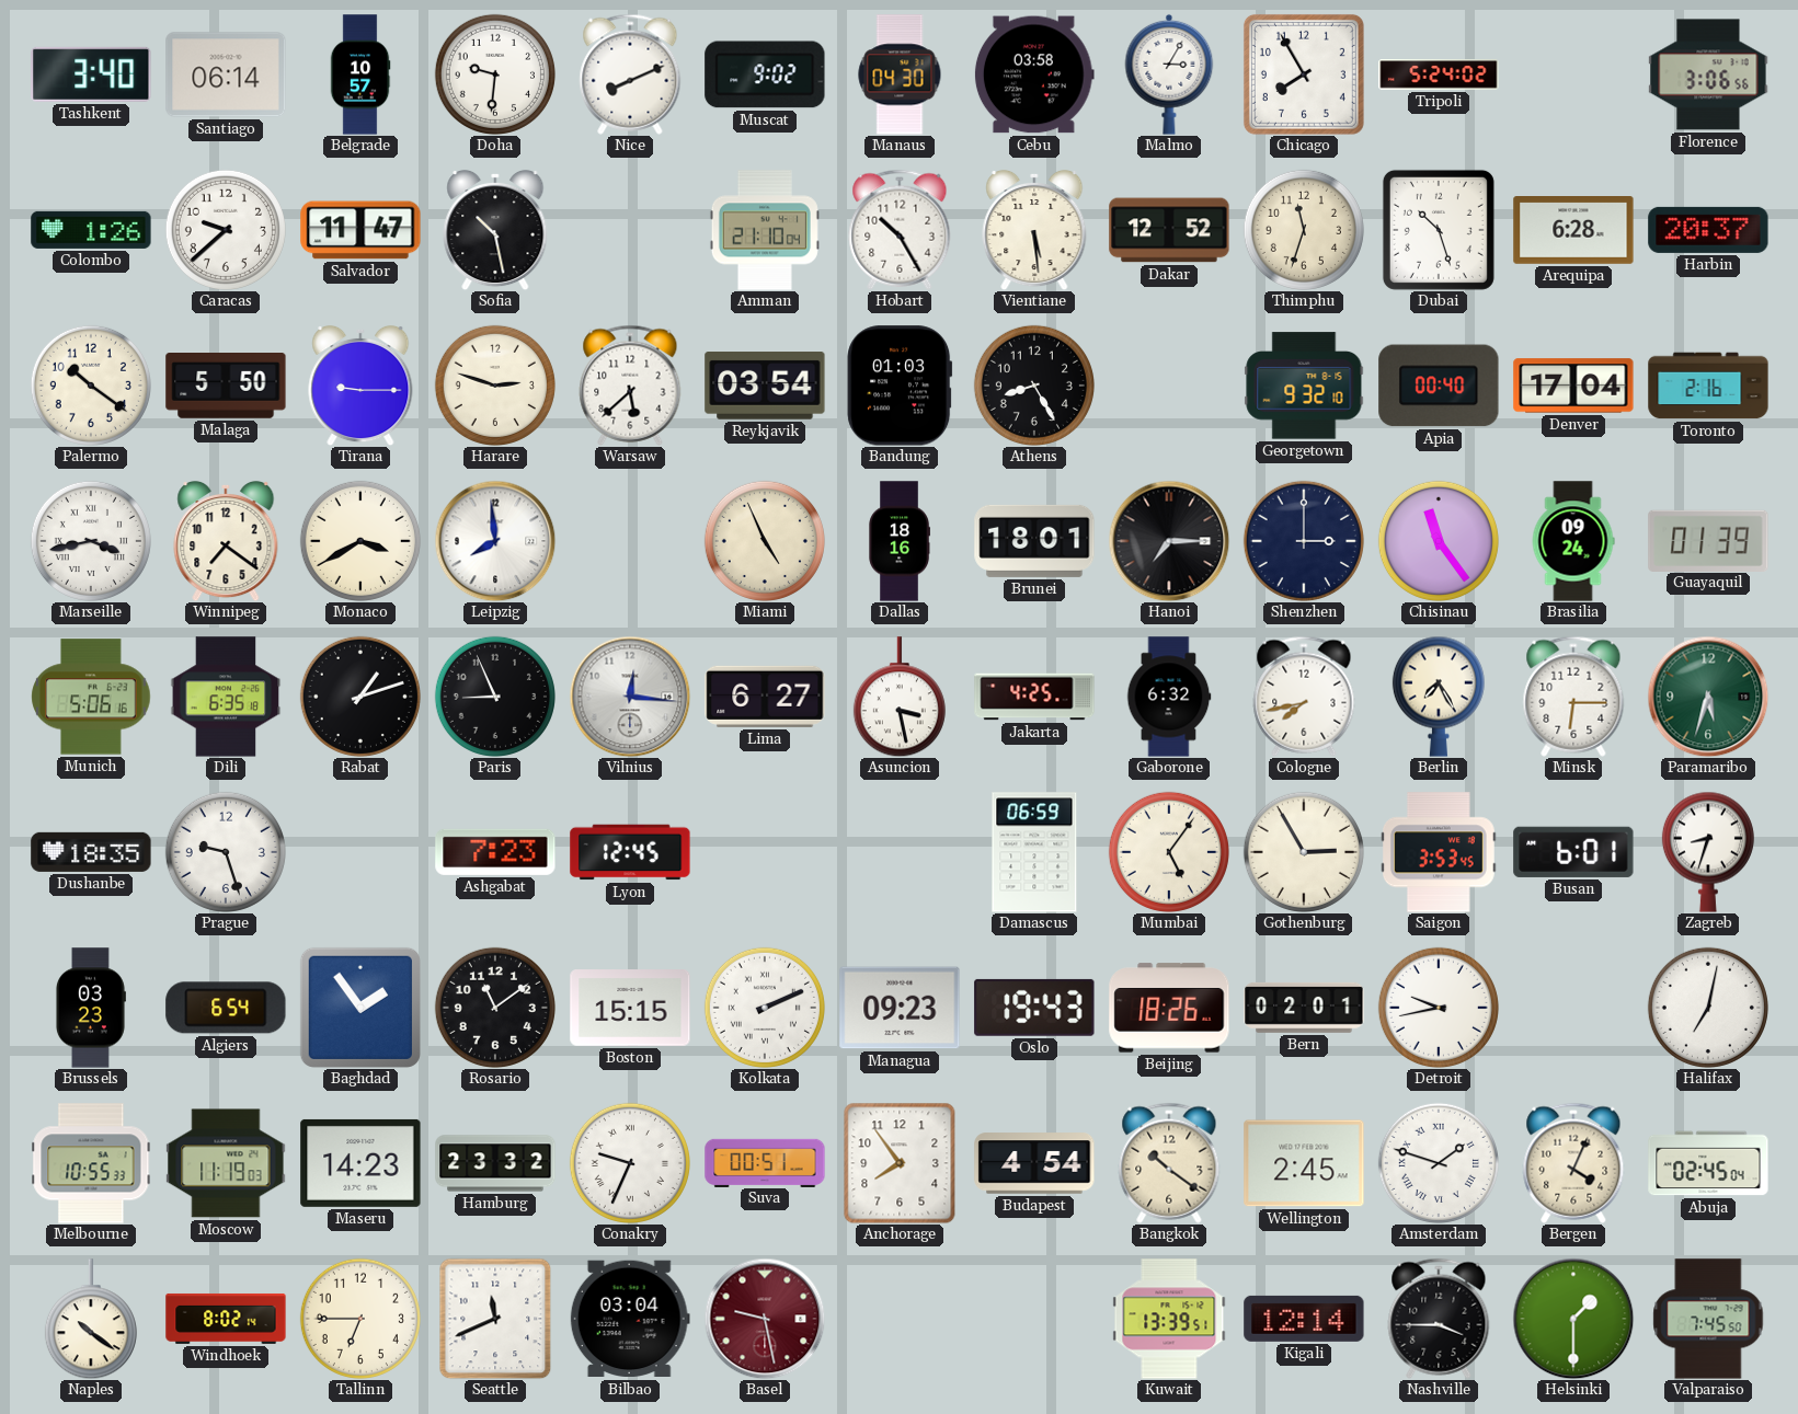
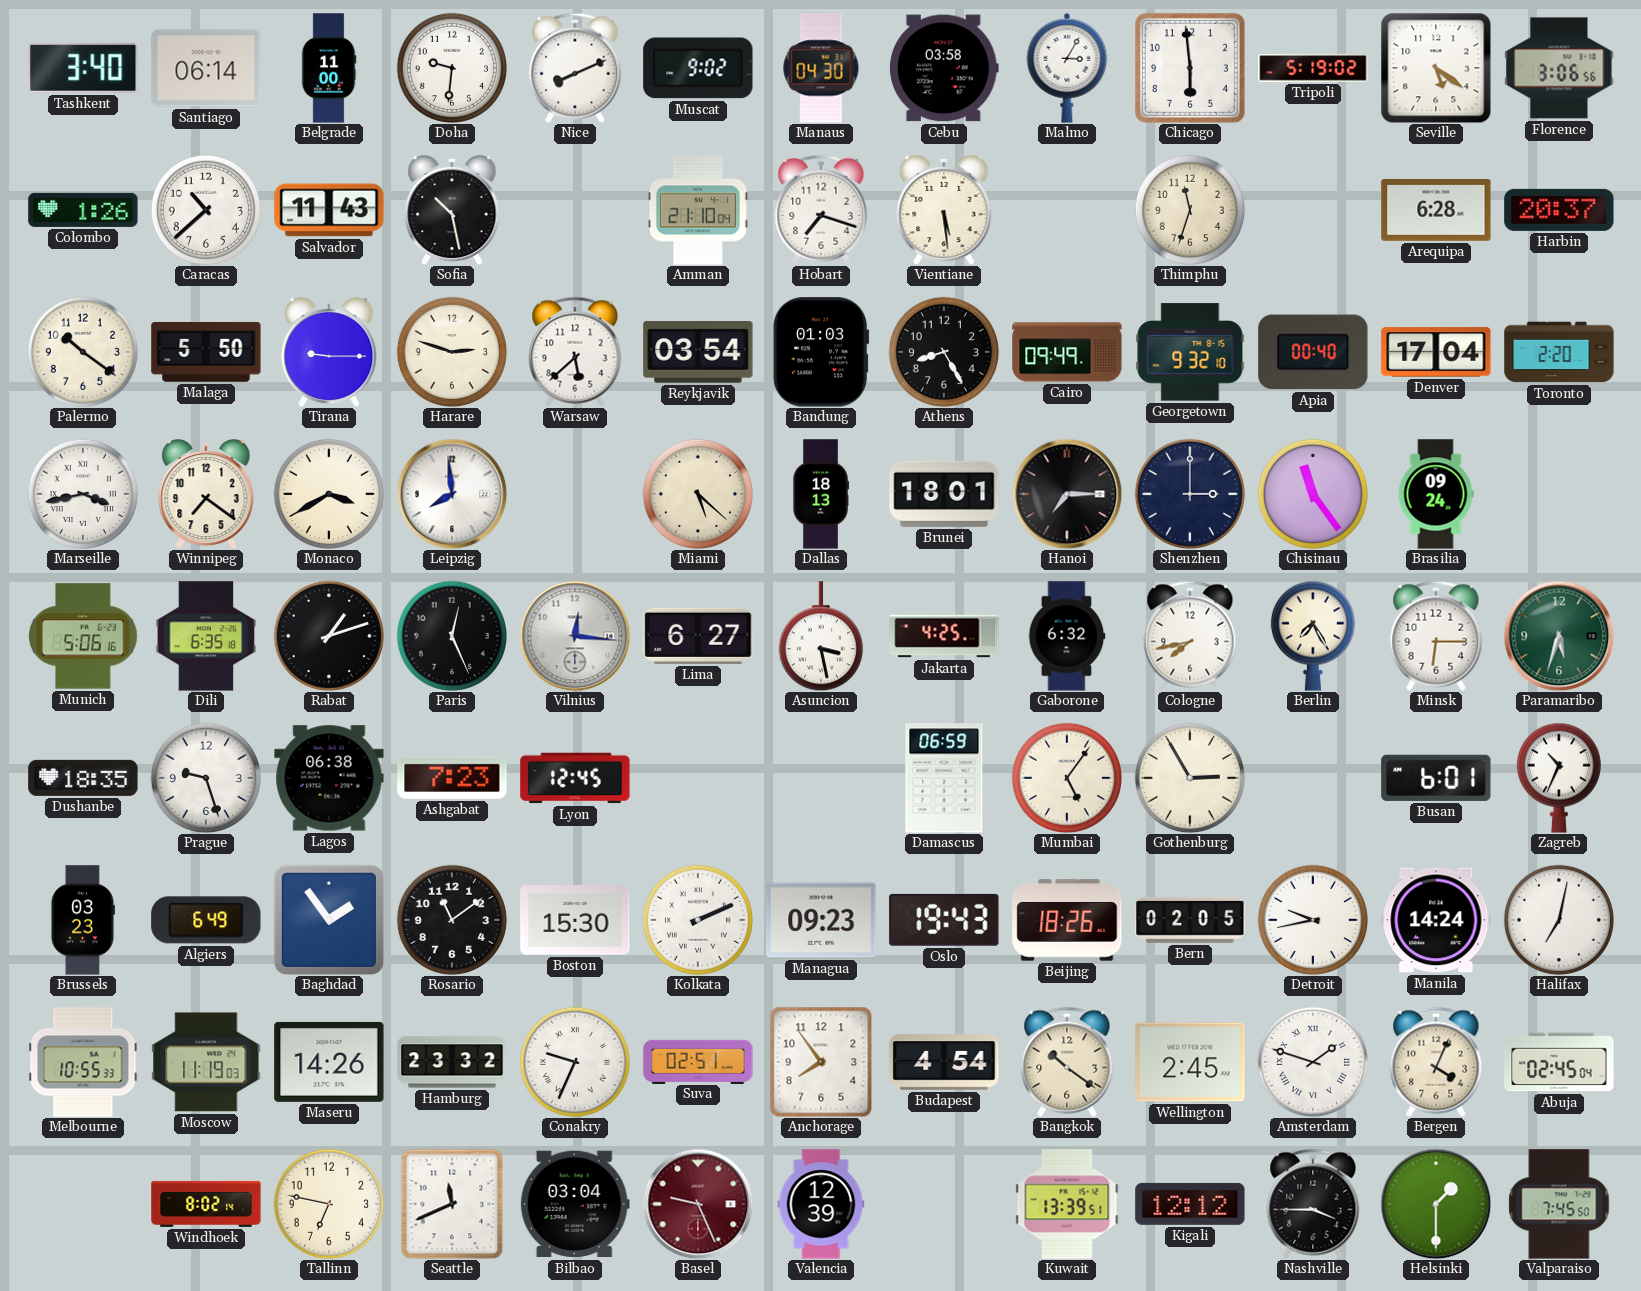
Belgrade: 10:57 -> 11:00
Chicago: 7:55 -> 5:59
Tripoli: 5:24 -> 5:19
Seville: none -> 5:21
Caracas: 9:38 -> 10:38
Salvador: 11:47 -> 11:43
Hobart: 10:25 -> 7:18
Dakar: 12:52 -> none
Dubai: 10:27 -> none
Cairo: none -> 09:49
Toronto: 2:16 -> 2:20
Miami: 4:56 -> 5:22
Dallas: 18:16 -> 18:13
Guayaquil: 01:39 -> none
Paris: 8:56 -> 12:26
Lagos: none -> 06:38
Saigon: 3:53 -> none
Zagreb: 8:33 -> 10:34
Algiers: 6:54 -> 6:49
Boston: 15:15 -> 15:30
Bern: 02:01 -> 02:05
Manila: none -> 14:24
Maseru: 14:23 -> 14:26
Suva: 00:51 -> 02:51
Naples: 10:21 -> none
Tallinn: 6:45 -> 6:47
Basel: 9:28 -> 9:26
Valencia: none -> 12:39
Kigali: 12:14 -> 12:12
